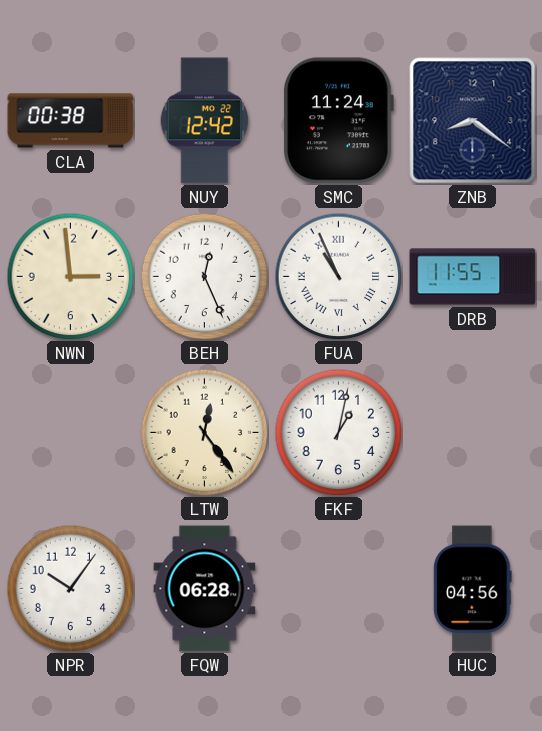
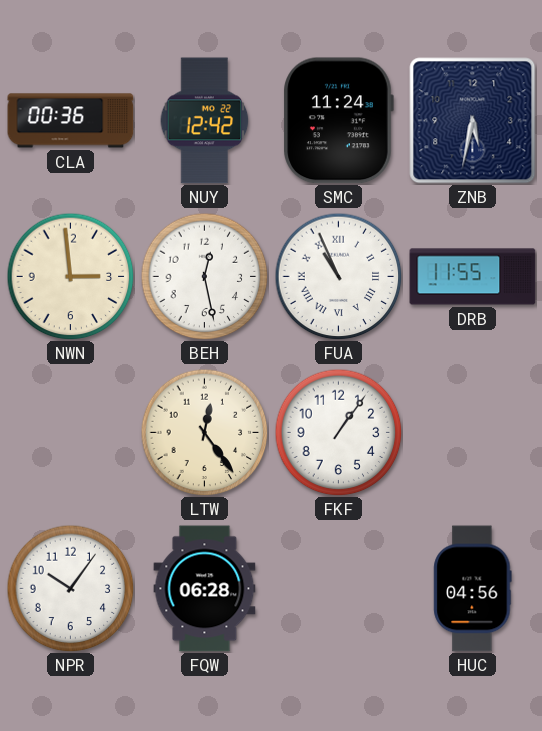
CLA: 00:38 -> 00:36
ZNB: 8:21 -> 5:32
BEH: 12:26 -> 12:28
FKF: 1:02 -> 1:06
